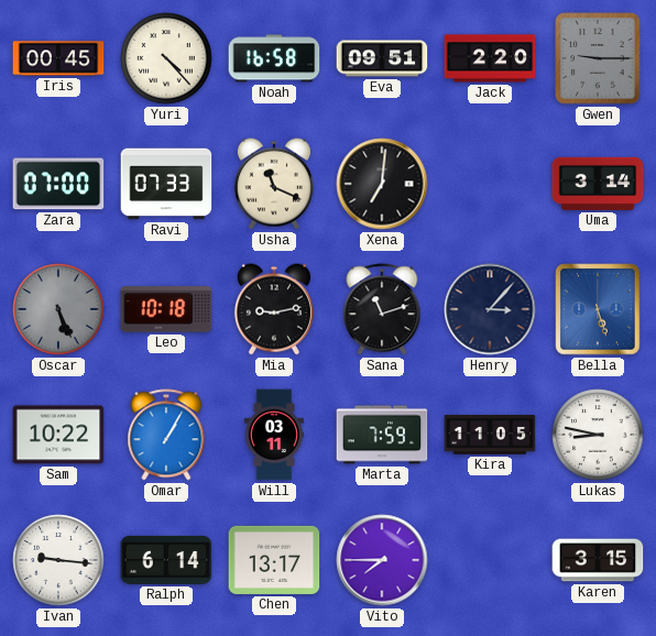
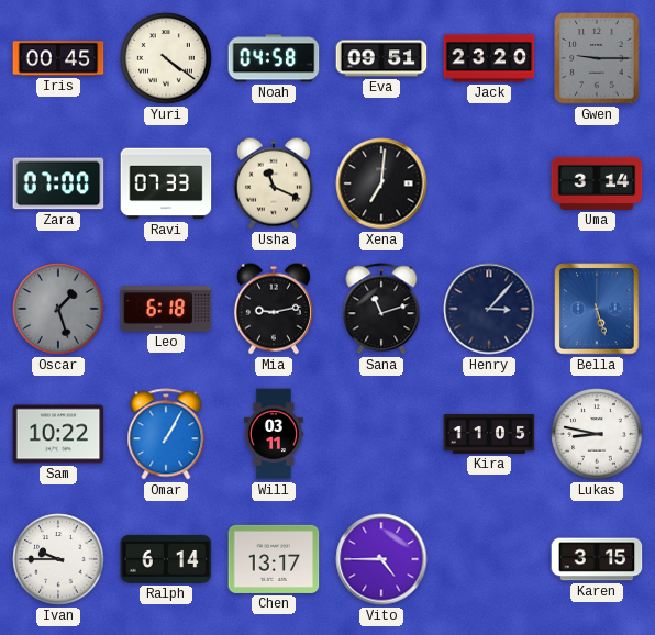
Yuri: 4:23 -> 4:21
Noah: 16:58 -> 04:58
Jack: 2:20 -> 23:20
Oscar: 5:26 -> 1:27
Leo: 10:18 -> 6:18
Marta: 7:59 -> none
Ivan: 9:16 -> 9:45
Vito: 7:45 -> 4:45
